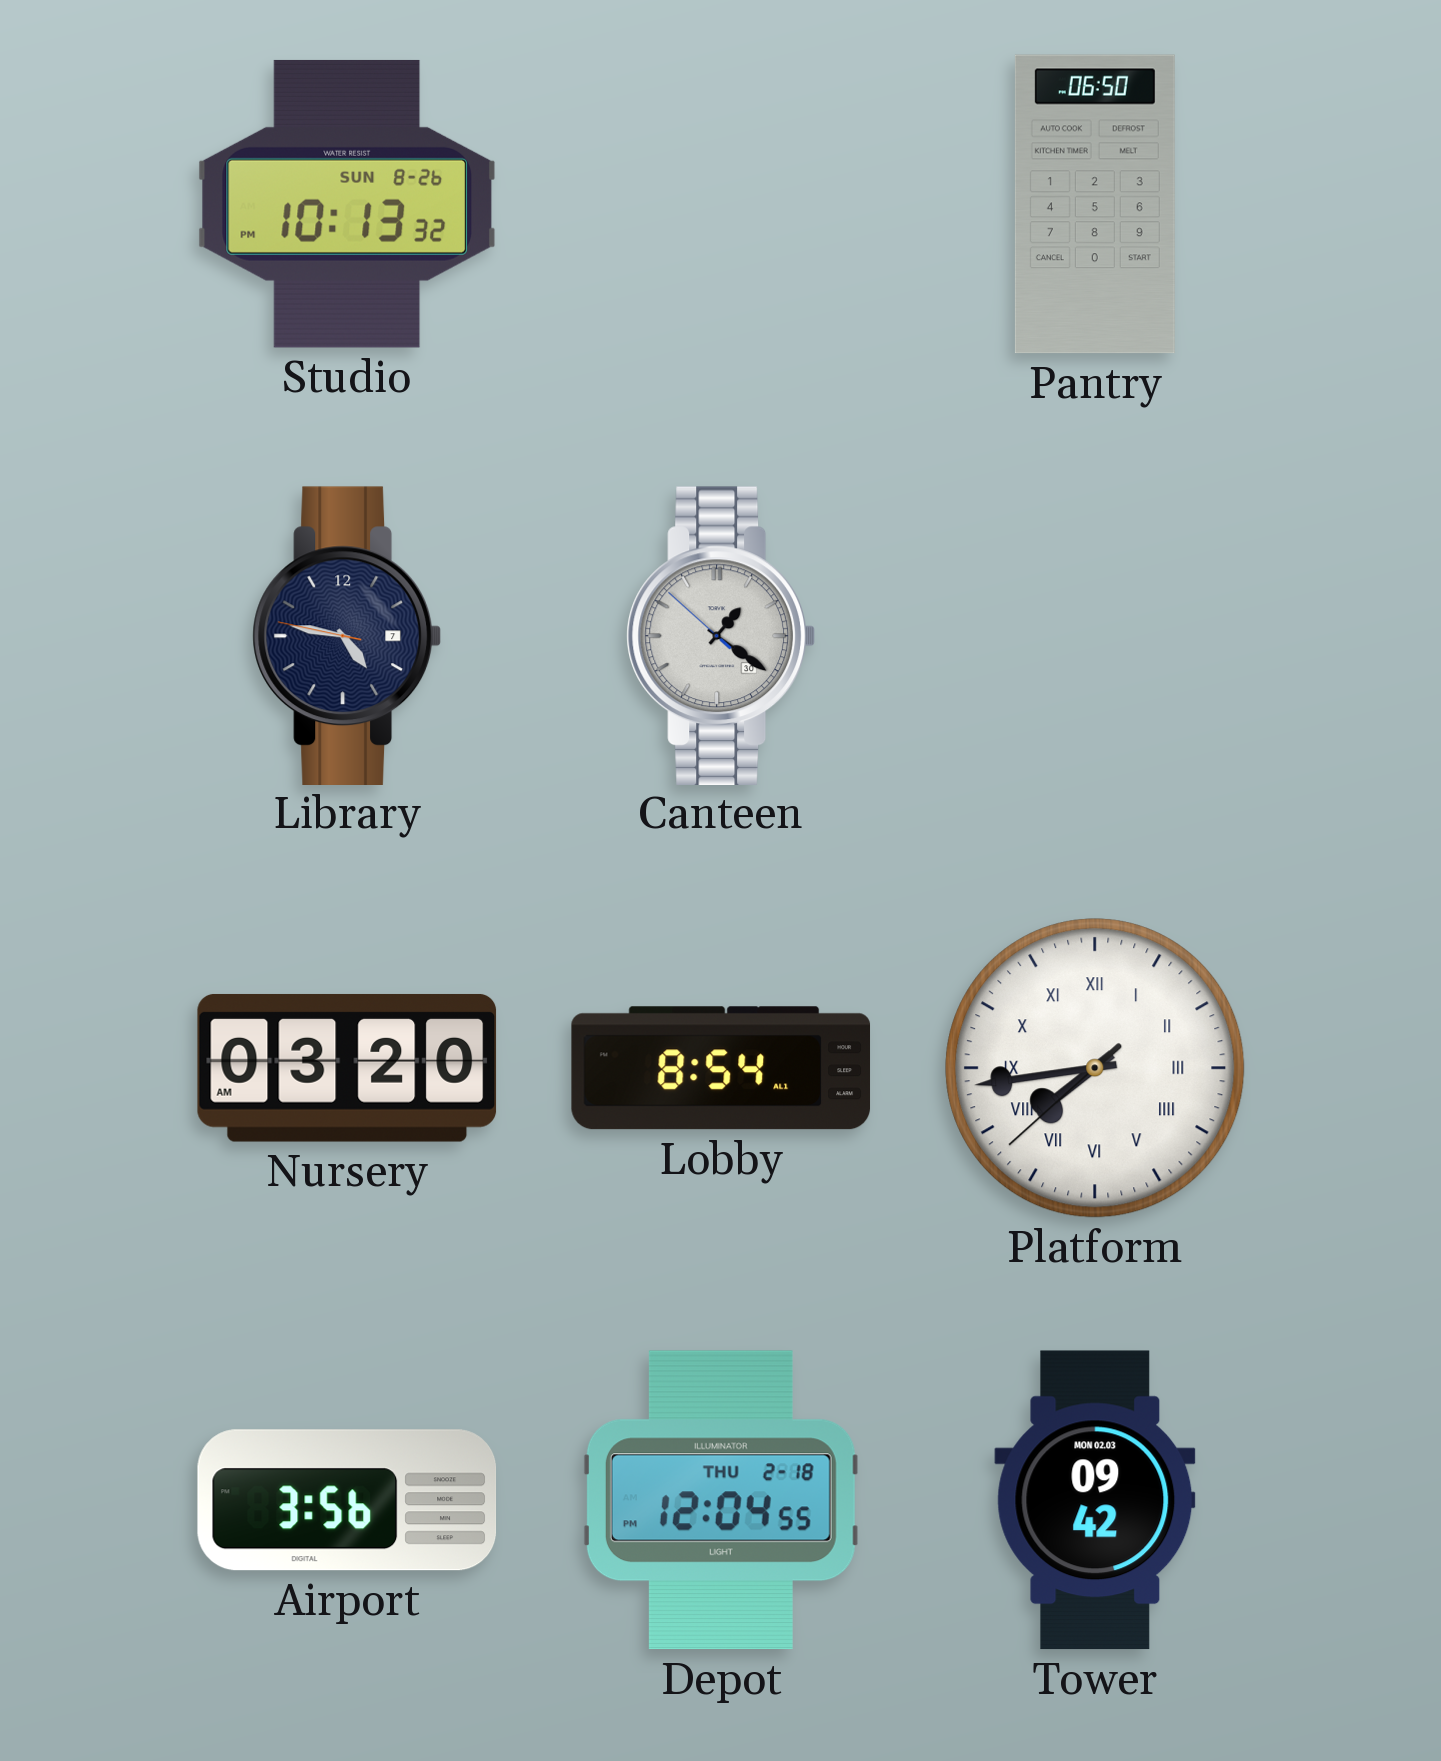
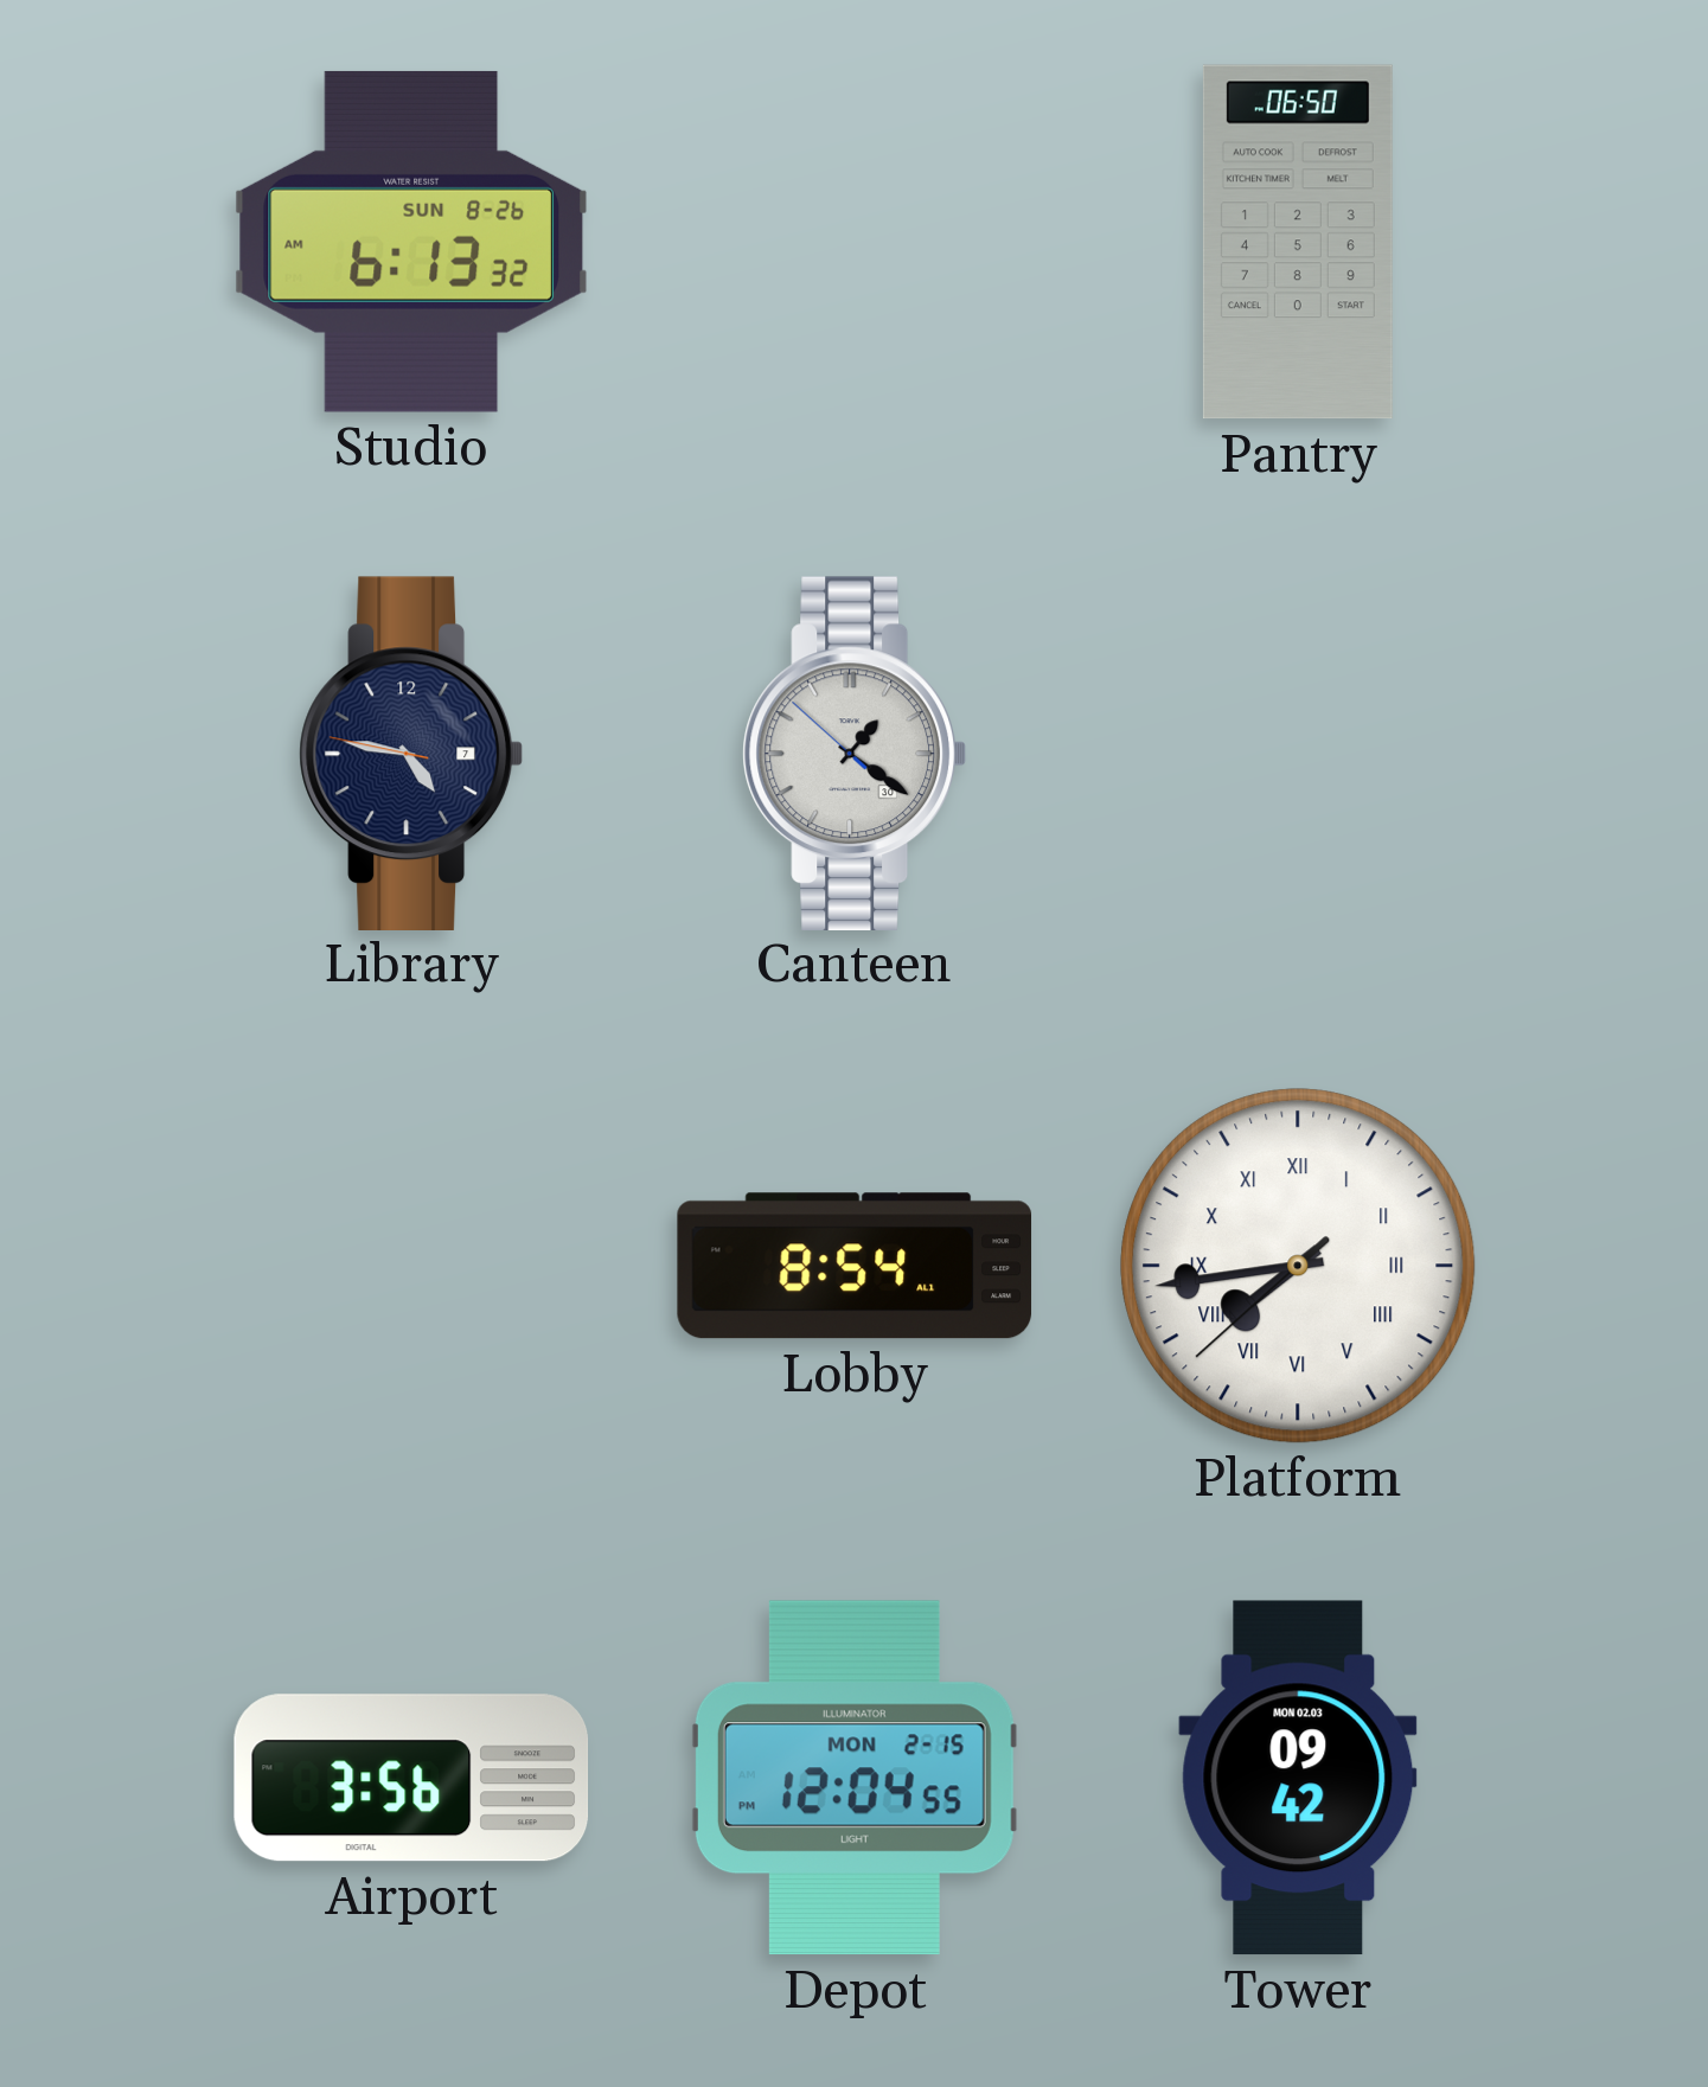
Studio: 10:13 -> 6:13
Nursery: 03:20 -> none
Depot date: THU 2-18 -> MON 2-15
